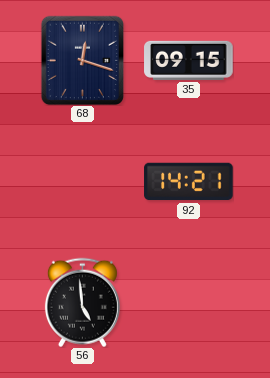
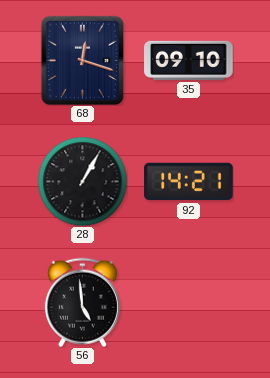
35: 09:15 -> 09:10
28: none -> 1:05
